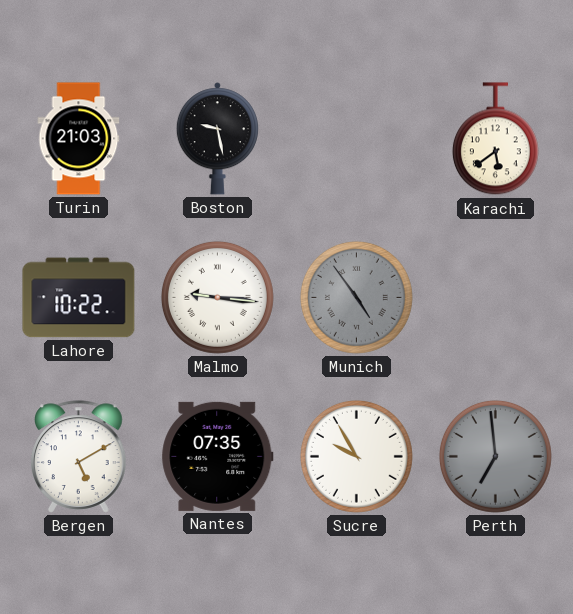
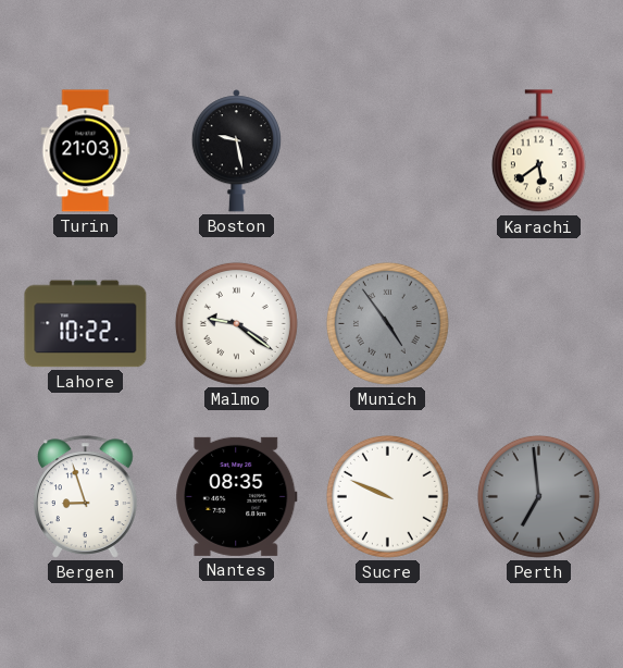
Malmo: 9:16 -> 9:21
Bergen: 5:10 -> 8:57
Nantes: 07:35 -> 08:35
Sucre: 9:55 -> 9:49
